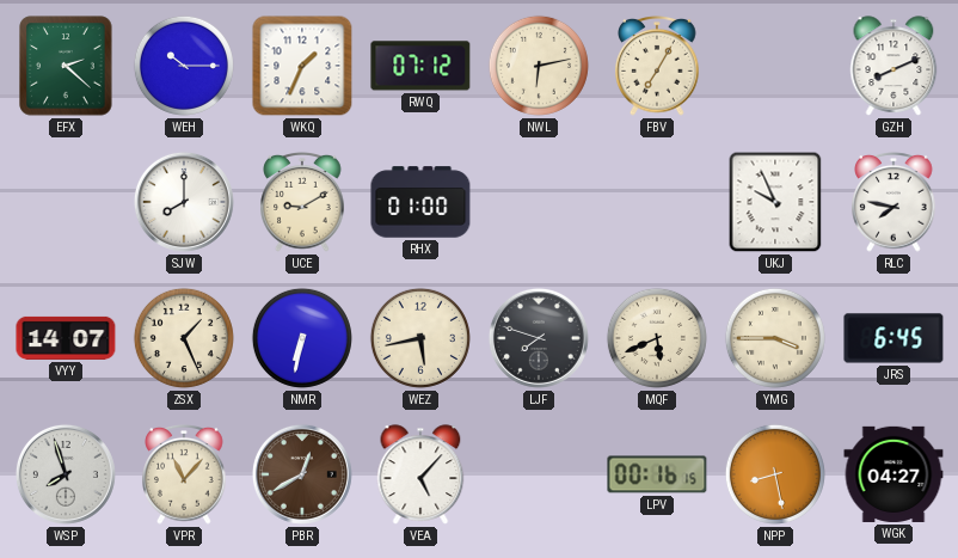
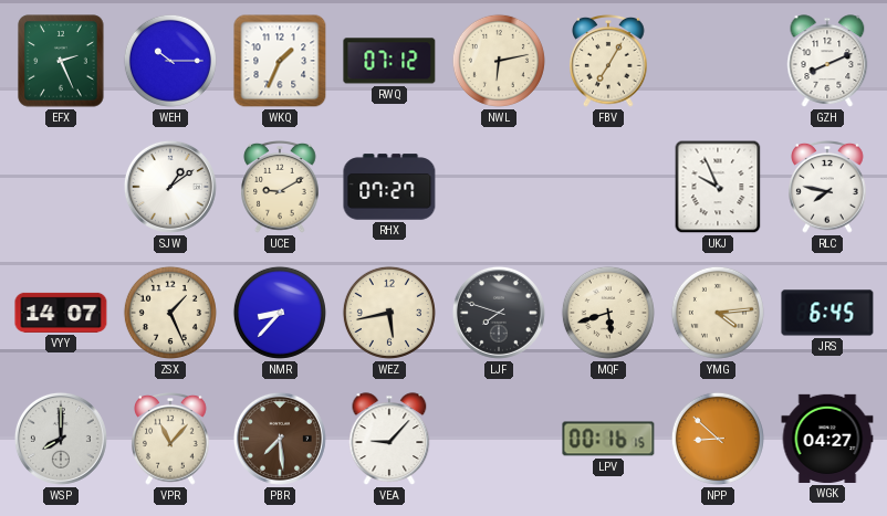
EFX: 2:22 -> 2:26
SJW: 8:00 -> 1:09
RHX: 01:00 -> 07:27
NMR: 6:32 -> 8:37
MQF: 5:41 -> 5:42
YMG: 3:45 -> 4:14
WSP: 7:57 -> 8:00
PBR: 12:40 -> 7:29
VEA: 5:07 -> 9:07
NPP: 8:28 -> 8:52
